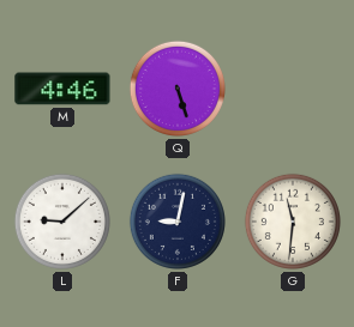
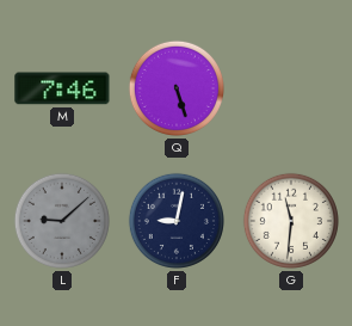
M: 4:46 -> 7:46
L dial: white -> grey
